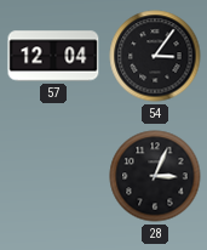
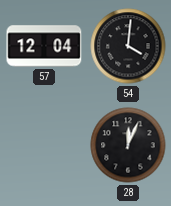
54: 3:06 -> 4:01
28: 3:04 -> 12:04
